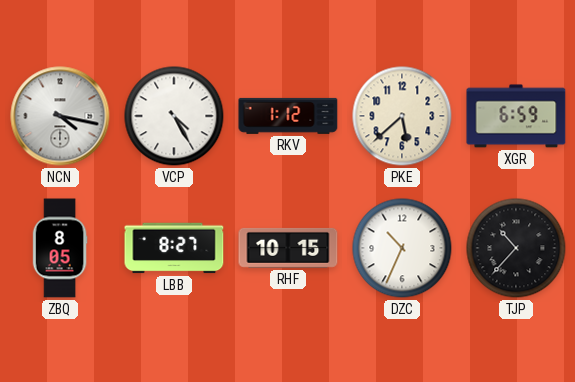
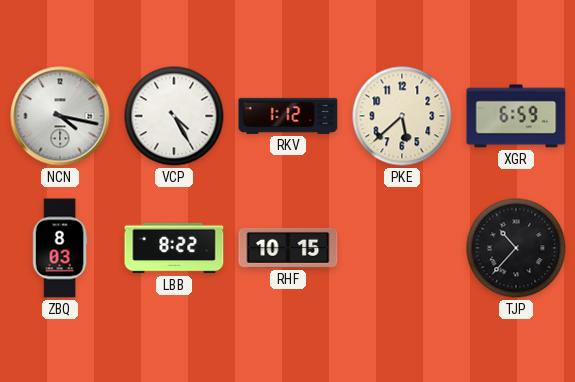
ZBQ: 8:05 -> 8:03
LBB: 8:27 -> 8:22
DZC: 10:34 -> none
